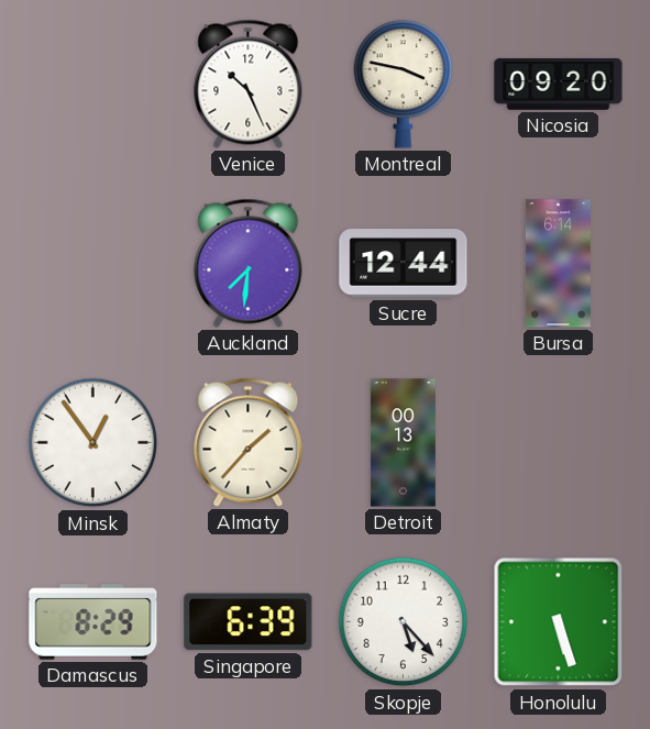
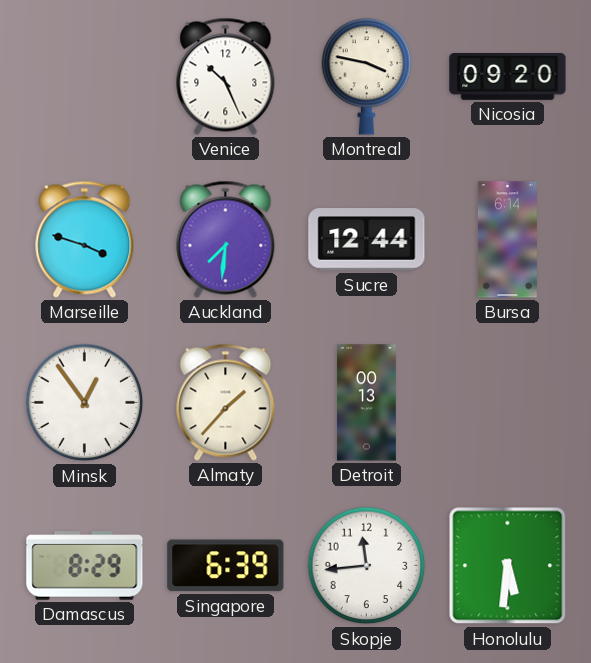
Marseille: none -> 3:48
Skopje: 5:23 -> 11:44
Honolulu: 5:27 -> 5:31
